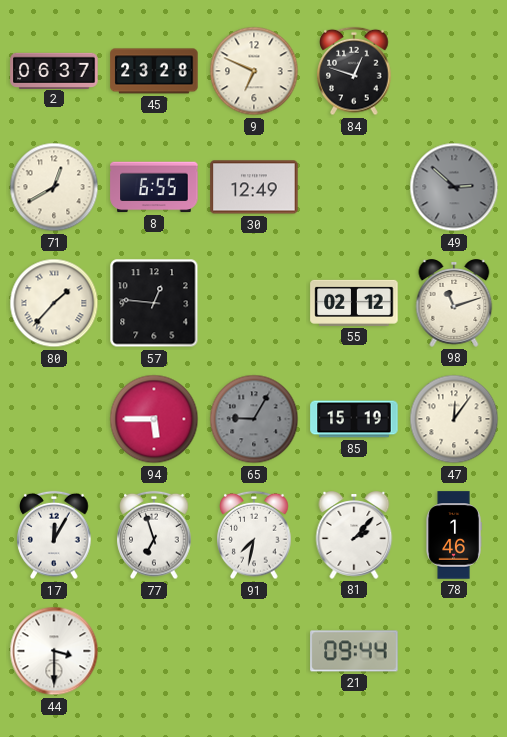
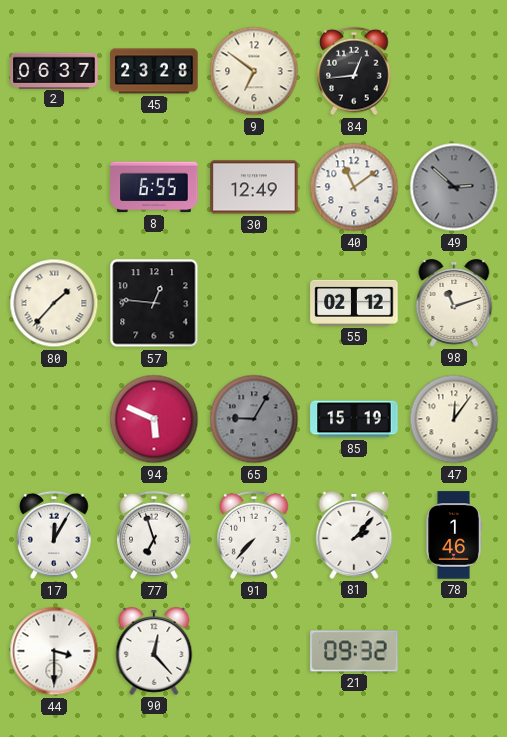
9: 6:49 -> 6:51
84: 12:48 -> 12:44
71: 12:40 -> none
40: none -> 11:09
94: 5:45 -> 5:49
91: 7:32 -> 7:37
90: none -> 12:23
21: 09:44 -> 09:32
